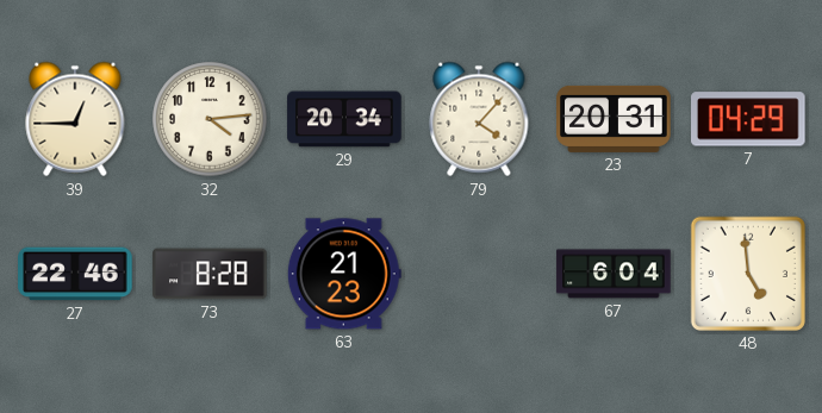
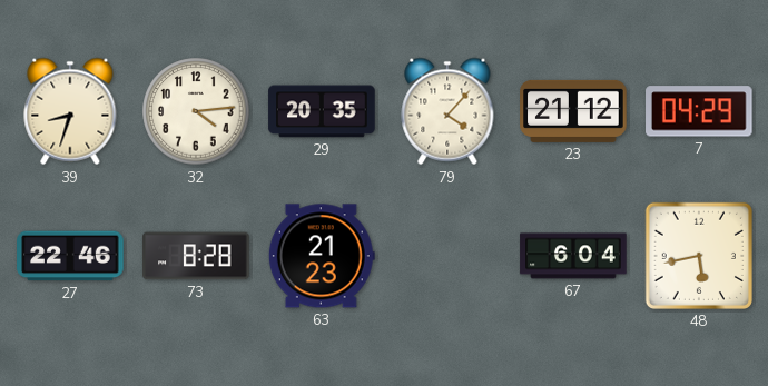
39: 12:45 -> 8:33
29: 20:34 -> 20:35
23: 20:31 -> 21:12
48: 4:59 -> 5:43
